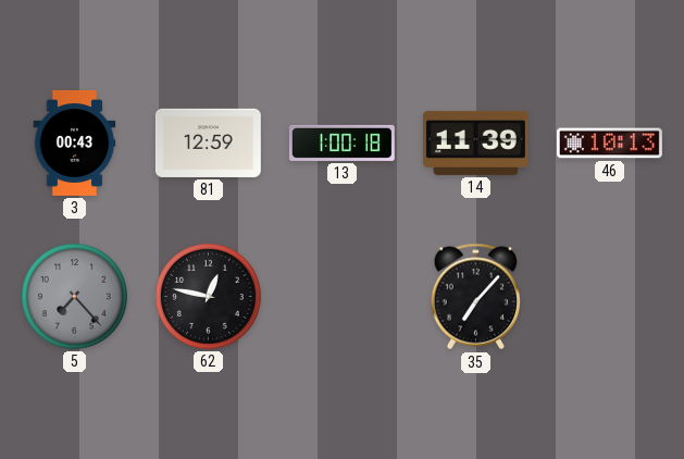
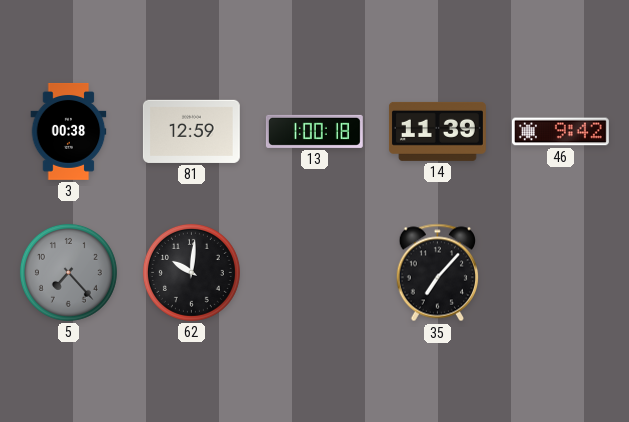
3: 00:43 -> 00:38
46: 10:13 -> 9:42
62: 12:47 -> 10:01
